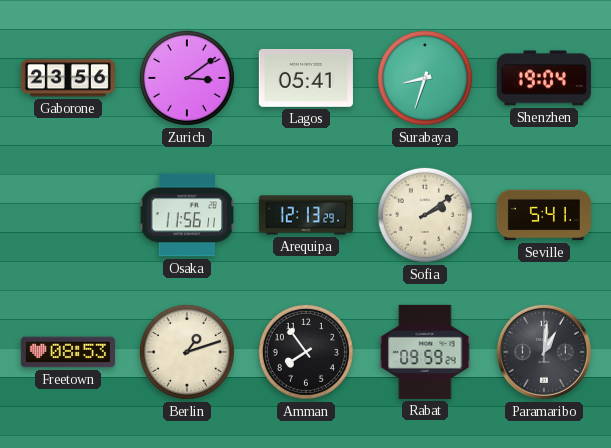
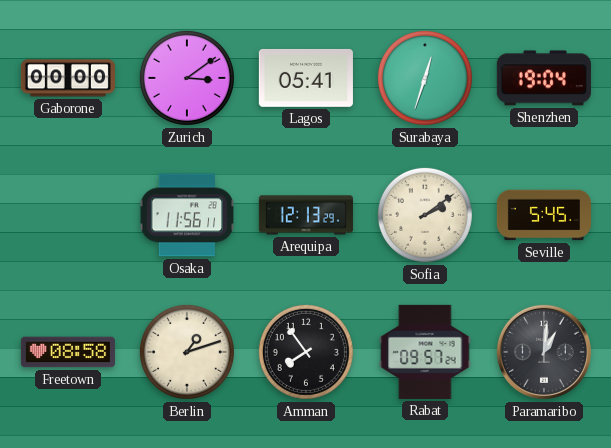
Gaborone: 23:56 -> 00:00
Surabaya: 8:33 -> 12:33
Seville: 5:41 -> 5:45
Freetown: 08:53 -> 08:58
Rabat: 09:59 -> 09:57
